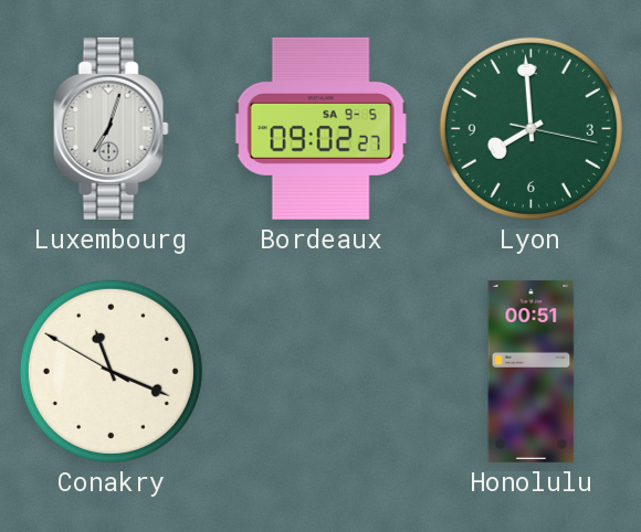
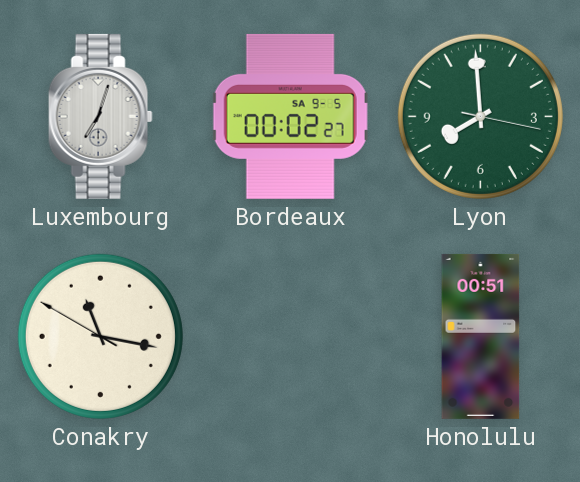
Bordeaux: 09:02 -> 00:02
Conakry: 11:18 -> 11:16
